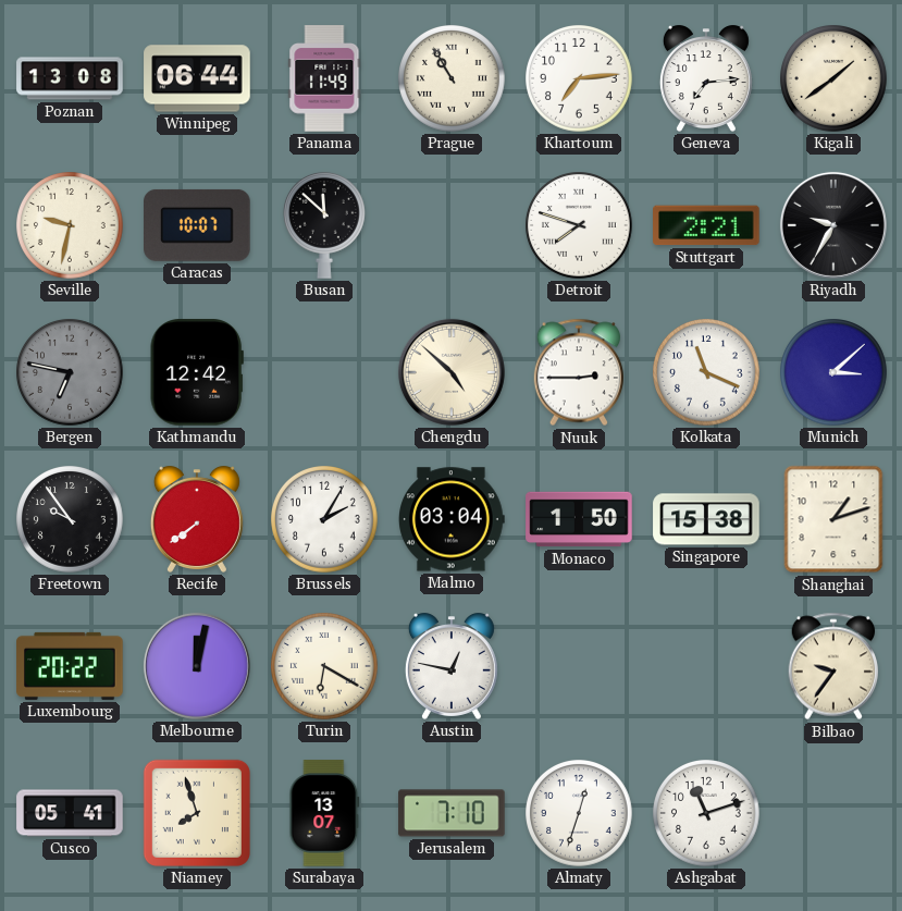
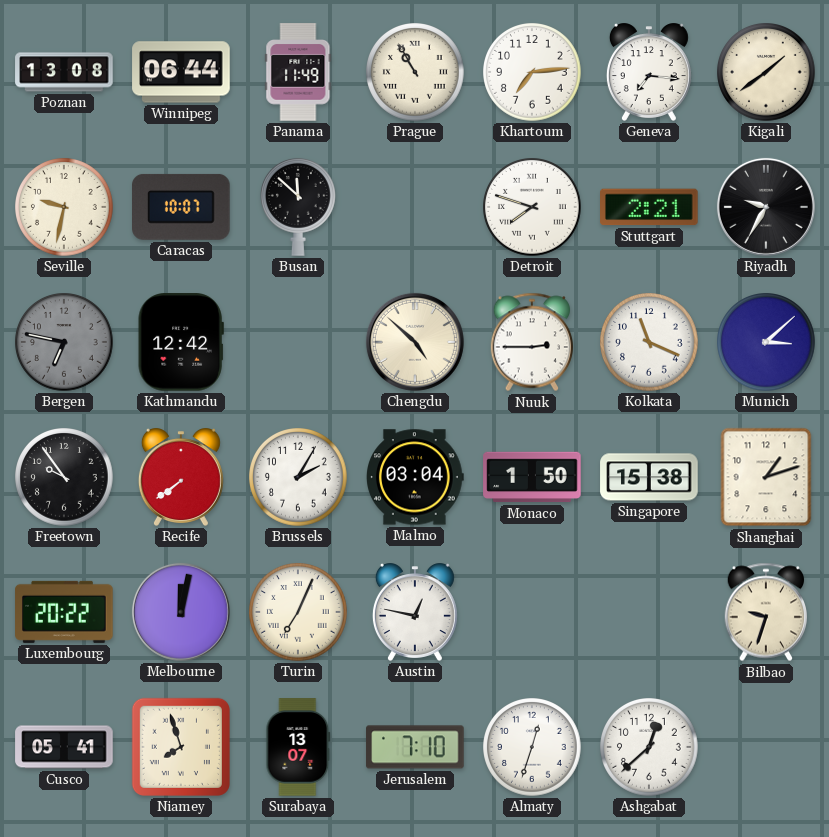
Geneva: 7:14 -> 7:16
Turin: 6:20 -> 7:04
Bilbao: 9:36 -> 9:33
Ashgabat: 11:12 -> 12:38
